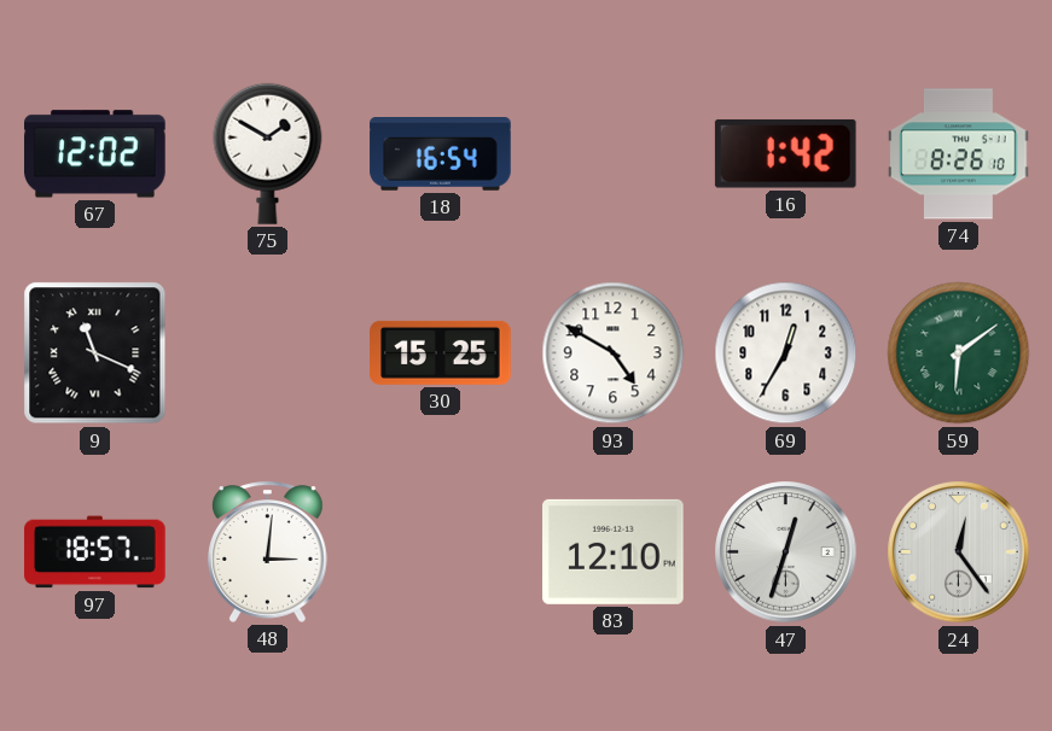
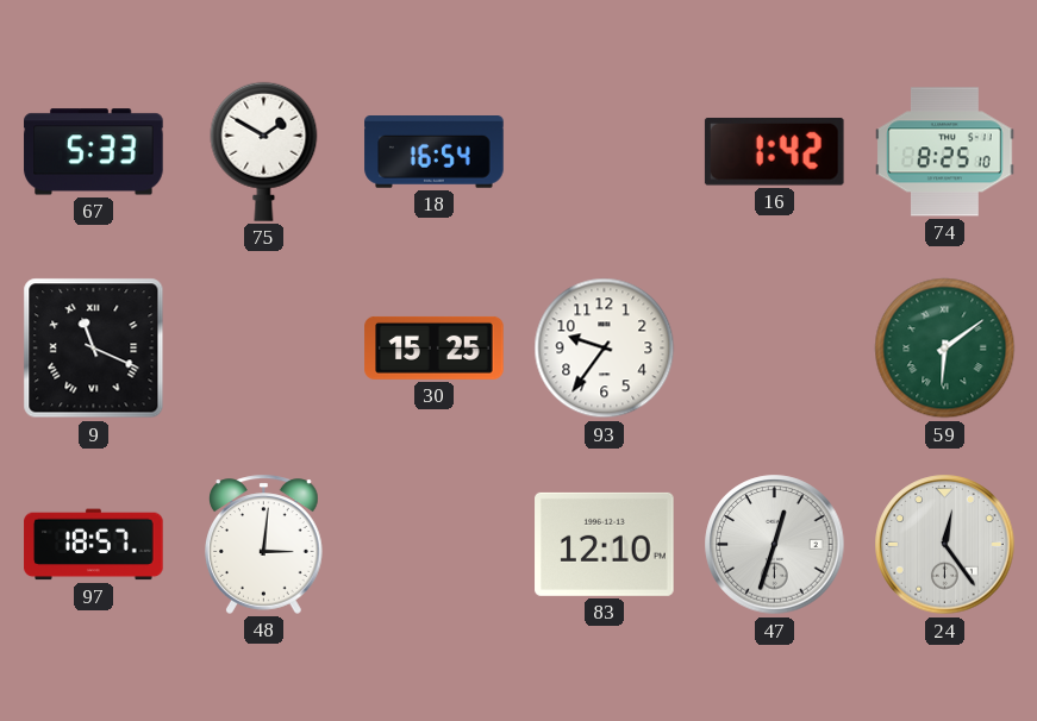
67: 12:02 -> 5:33
74: 8:26 -> 8:25
93: 4:50 -> 9:36
69: 12:35 -> none
